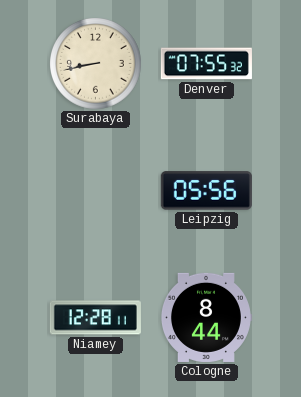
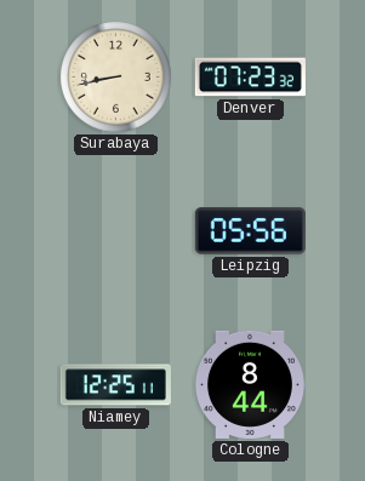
Denver: 07:55 -> 07:23
Niamey: 12:28 -> 12:25
